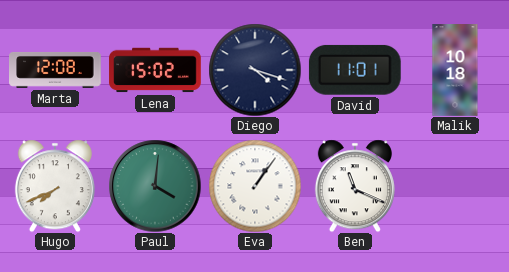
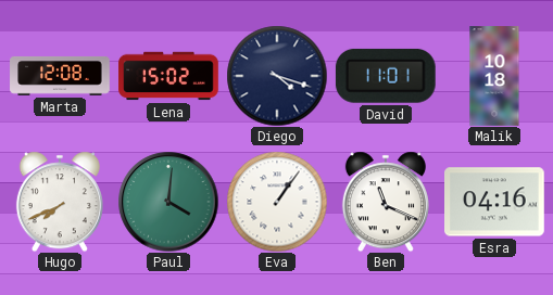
Esra: none -> 04:16
